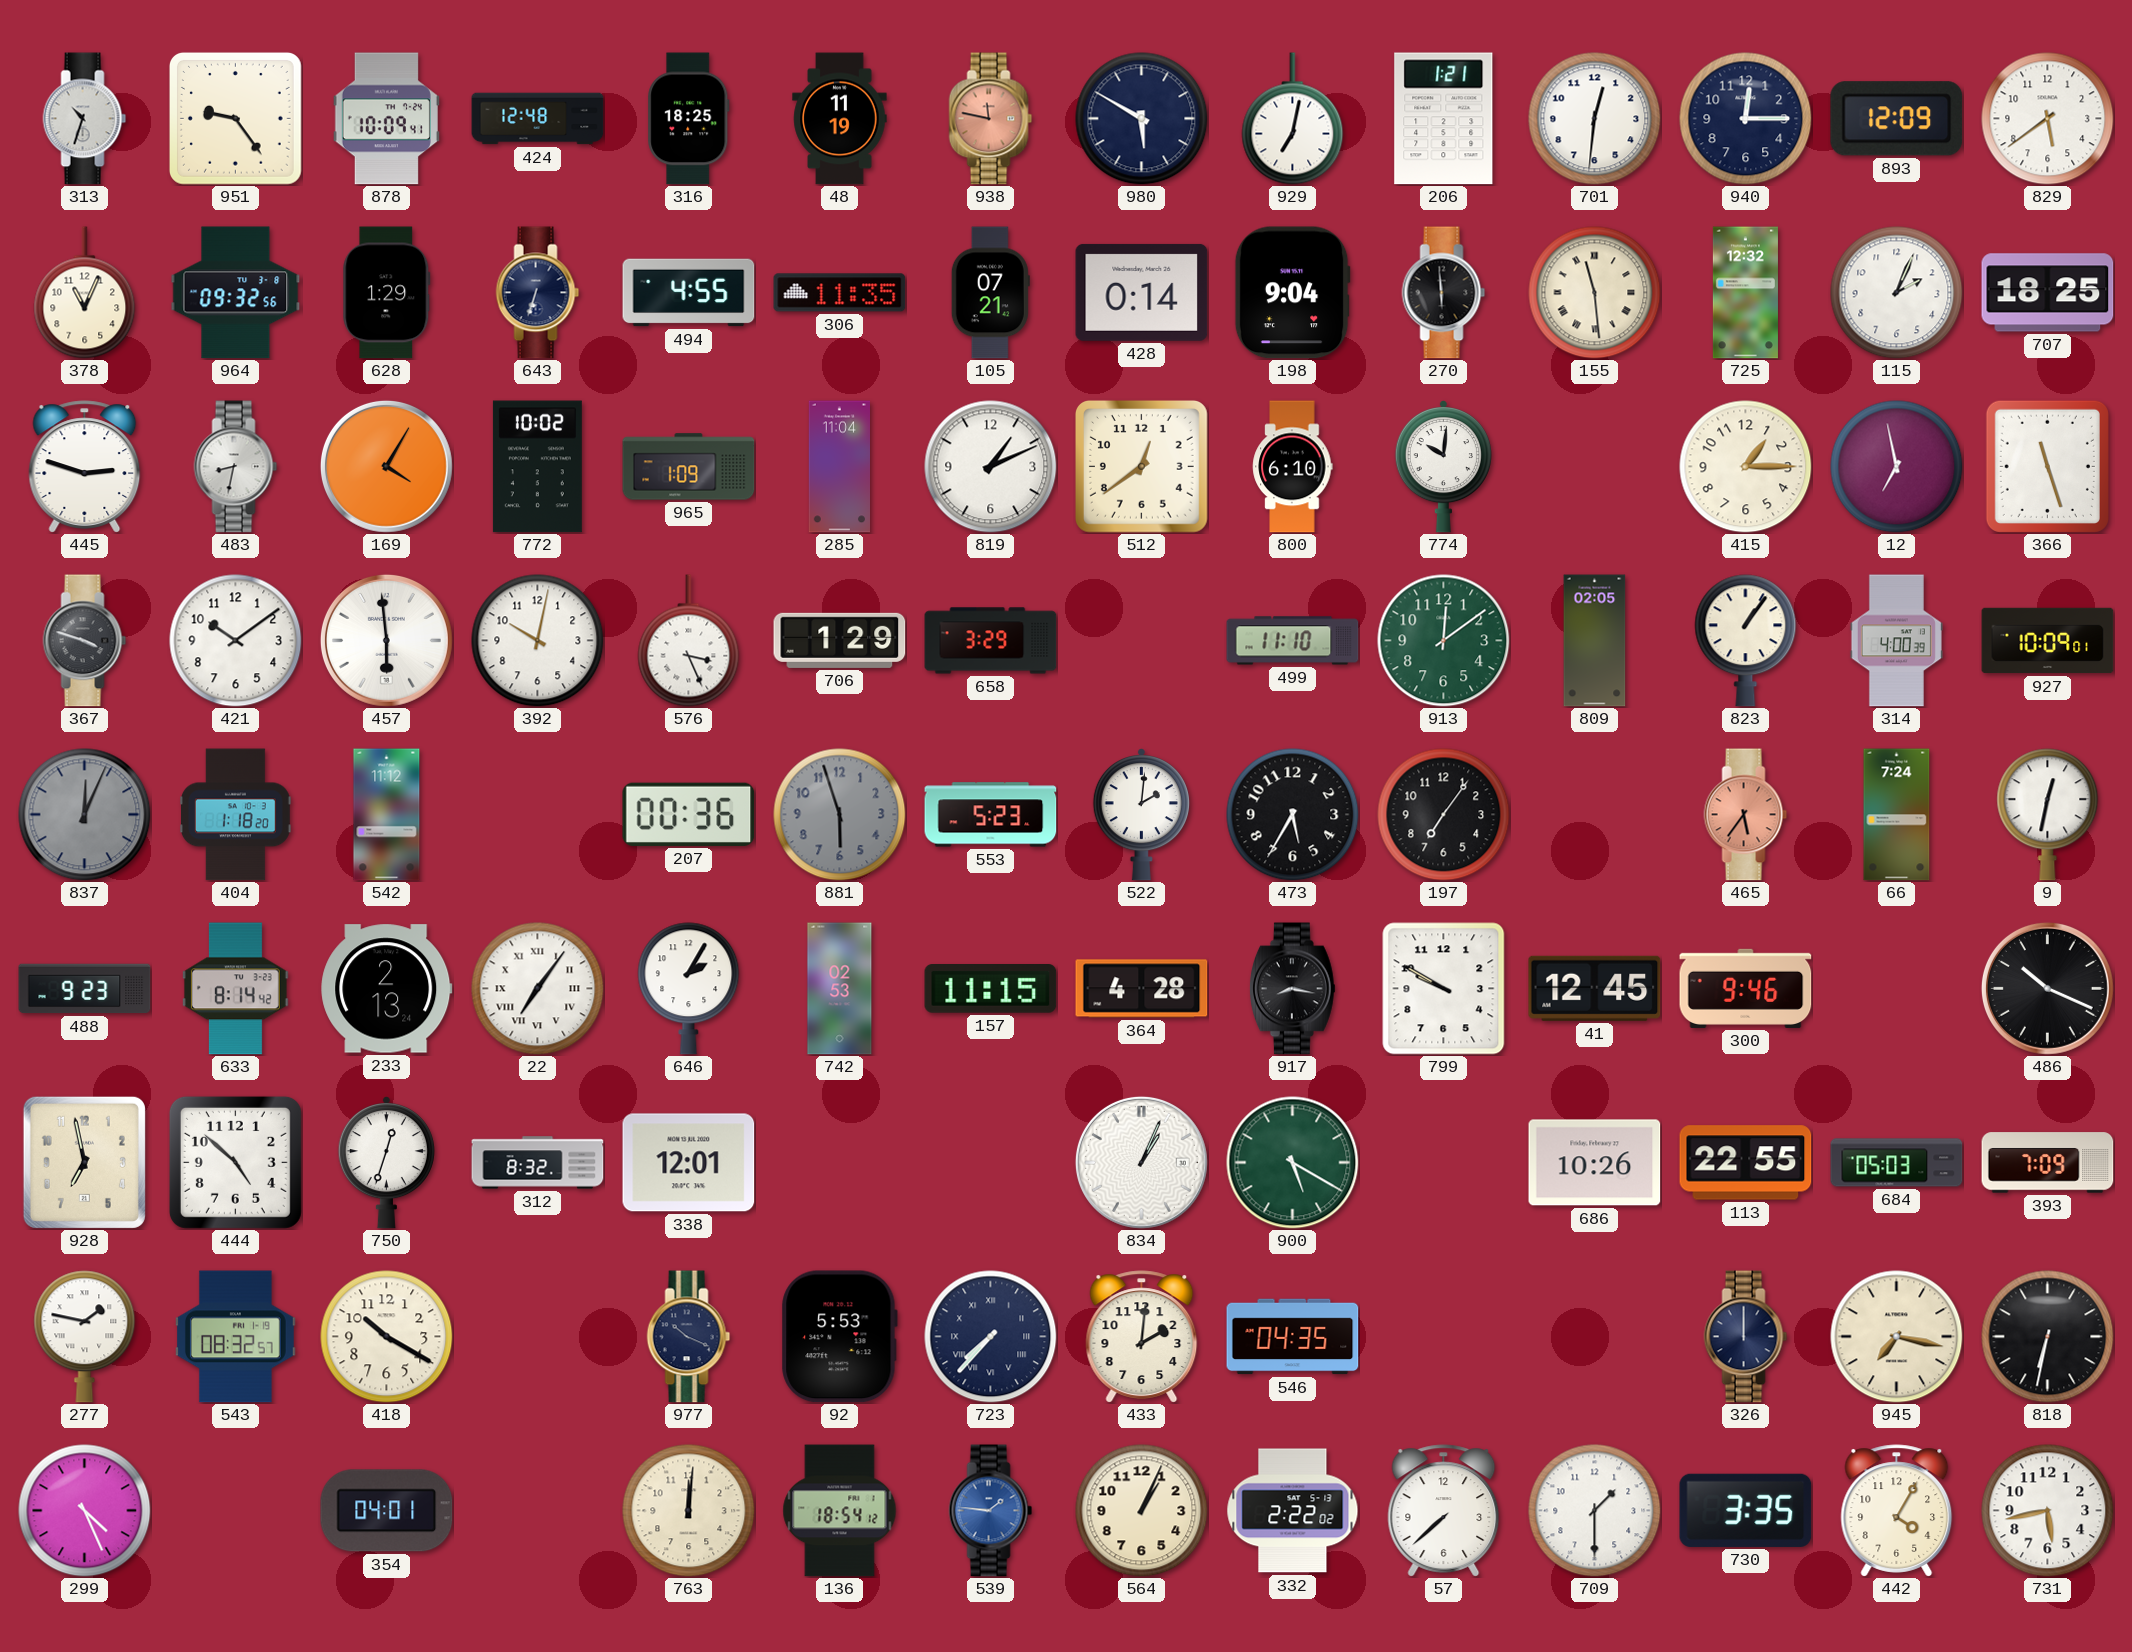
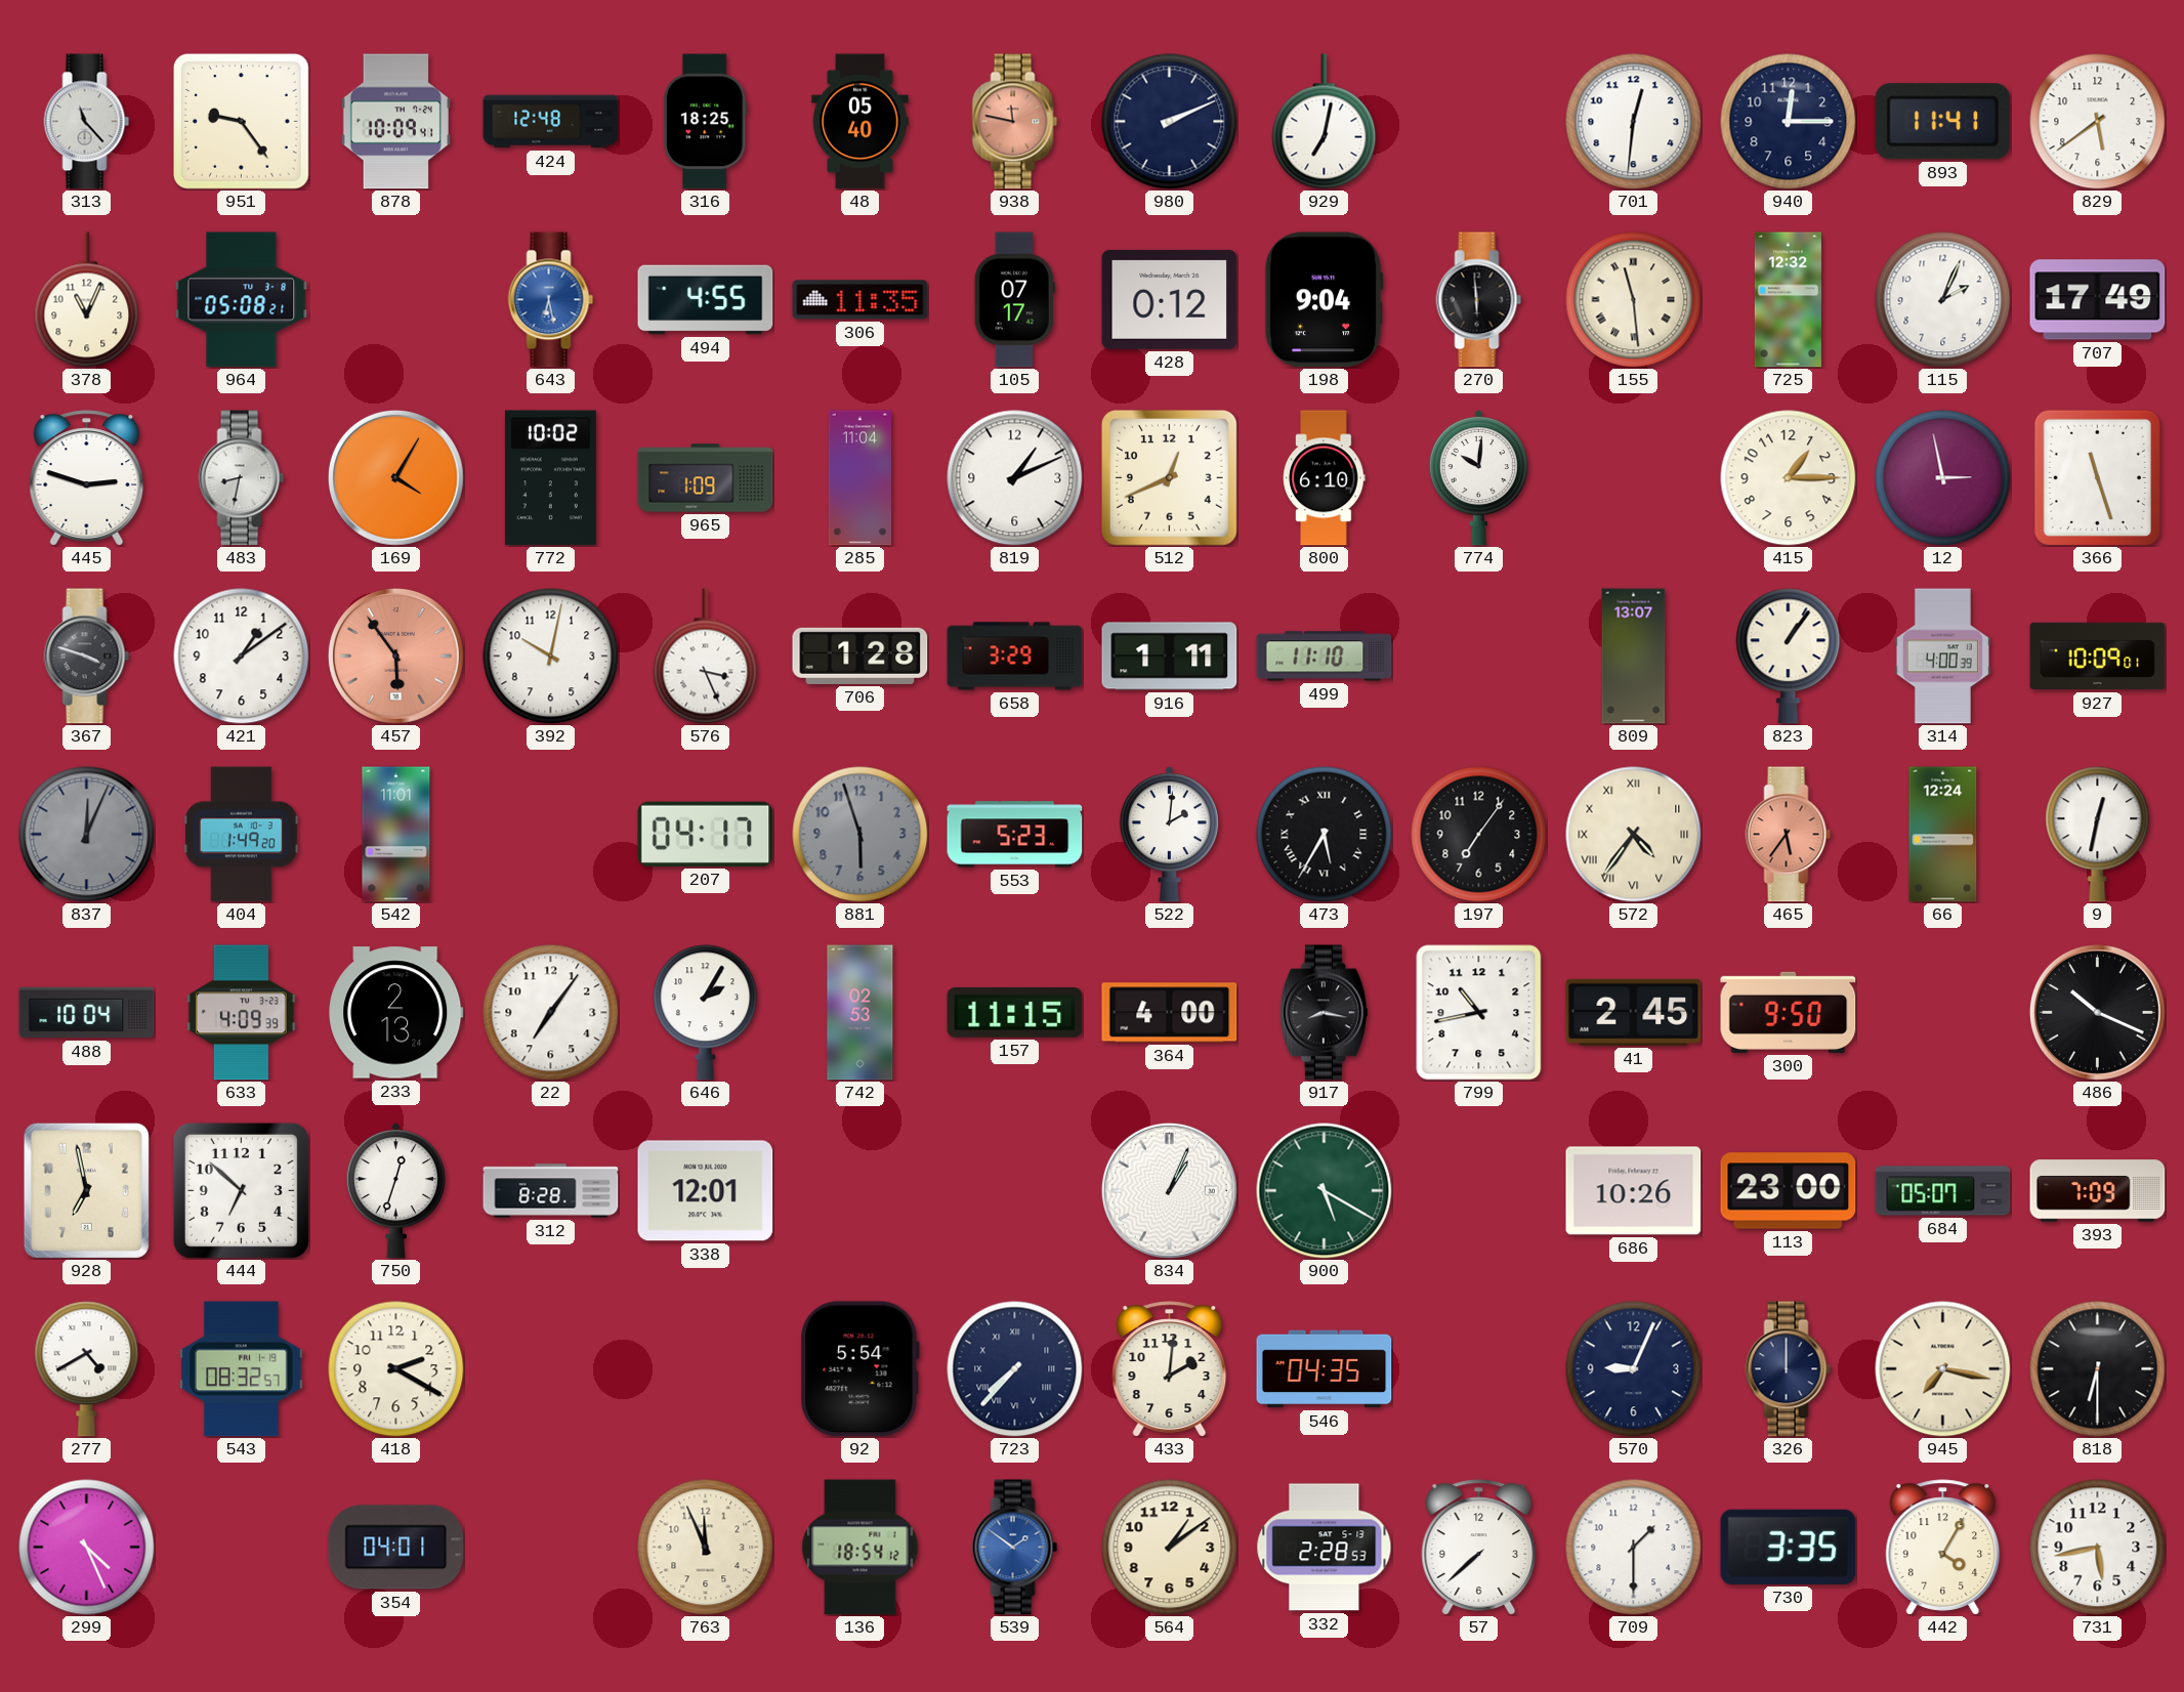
313: 10:33 -> 11:23
48: 11:19 -> 05:40
980: 5:50 -> 2:11
206: 1:21 -> none
893: 12:09 -> 11:41
964: 09:32 -> 05:08
628: 1:29 -> none
643: 6:33 -> 6:28
643 dial: navy -> blue
105: 07:21 -> 07:17
428: 0:14 -> 0:12
707: 18:25 -> 17:49
512: 12:39 -> 12:41
12: 6:58 -> 2:58
421: 10:09 -> 1:09
457: 5:59 -> 5:54
457 dial: white -> salmon
706: 1:29 -> 1:28
916: none -> 1:11
913: 12:09 -> none
809: 02:05 -> 13:07
404: 1:18 -> 1:49
542: 11:12 -> 11:01
207: 00:36 -> 04:17
473 numerals: Arabic -> Roman
572: none -> 4:36
66: 7:24 -> 12:24
488: 9:23 -> 10:04
633: 8:14 -> 4:09
22 numerals: Roman -> Arabic
364: 4:28 -> 4:00
799: 9:50 -> 10:43
41: 12:45 -> 2:45
300: 9:46 -> 9:50
444: 4:52 -> 6:52
312: 8:32 -> 8:28
113: 22:55 -> 23:00
684: 05:03 -> 05:07
277: 1:47 -> 4:40
418: 10:20 -> 2:20
977: 10:19 -> none
92: 5:53 -> 5:54
570: none -> 9:04
818: 6:32 -> 6:30
763: 12:01 -> 11:56
539: 1:46 -> 1:51
564: 1:04 -> 1:09
332: 2:22 -> 2:28
